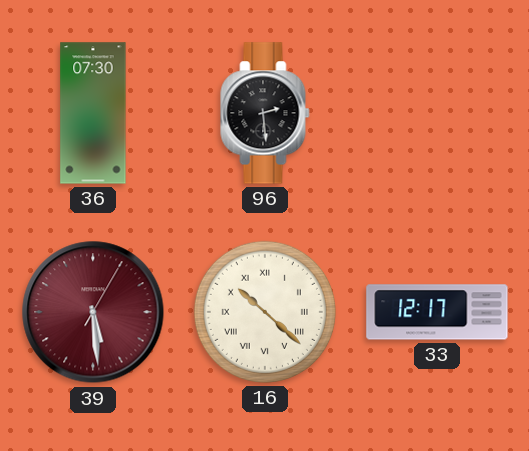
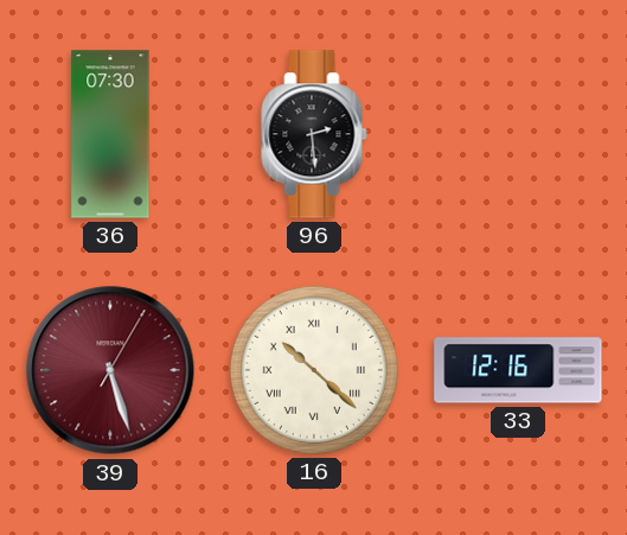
39: 5:29 -> 5:27
33: 12:17 -> 12:16
